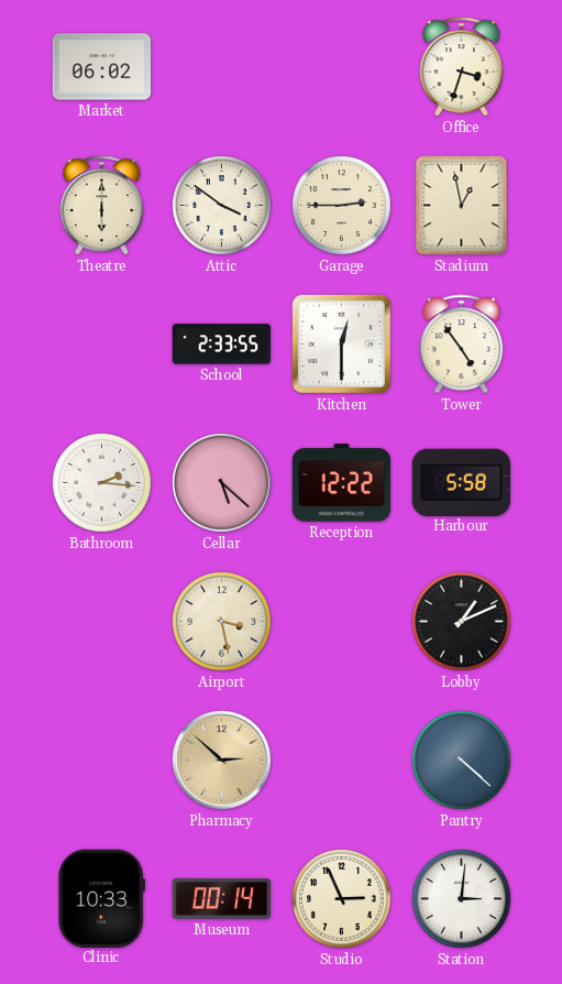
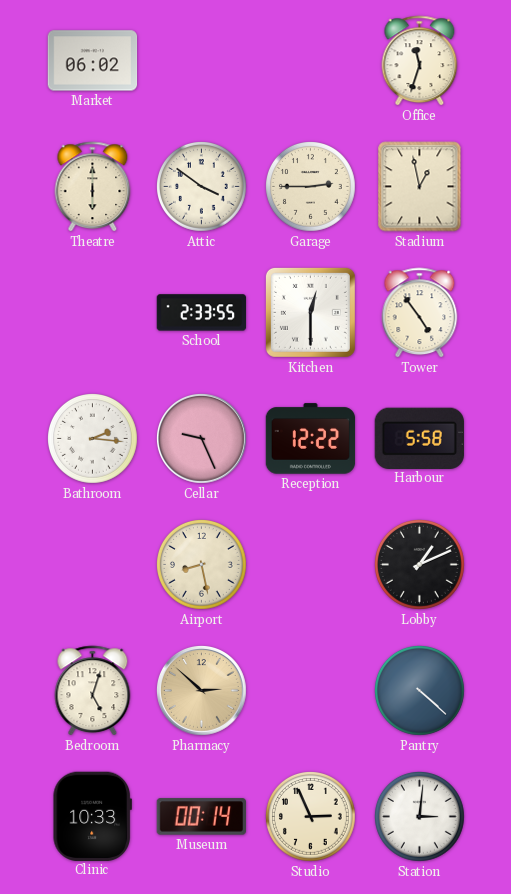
Office: 3:33 -> 11:33
Cellar: 5:22 -> 9:26
Airport: 3:28 -> 8:28
Bedroom: none -> 5:03
